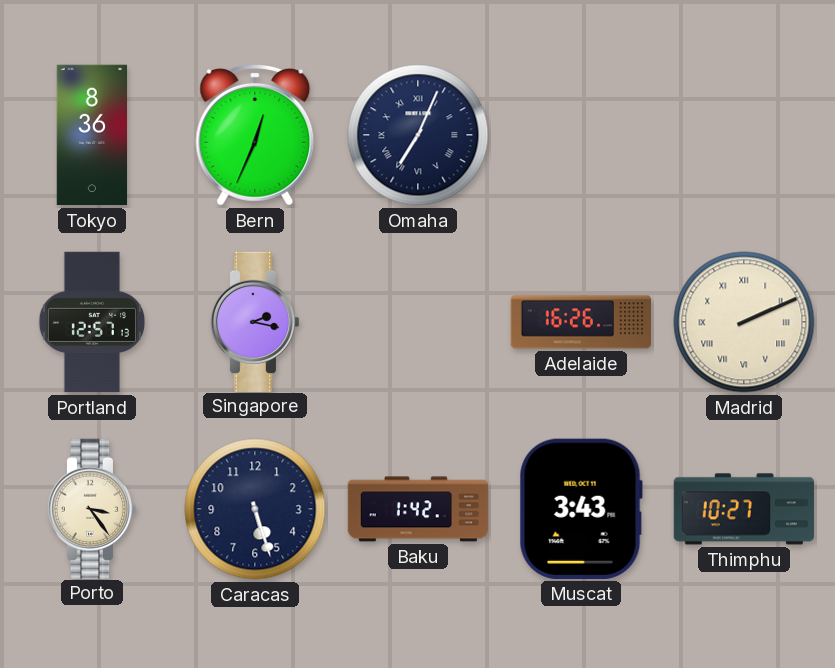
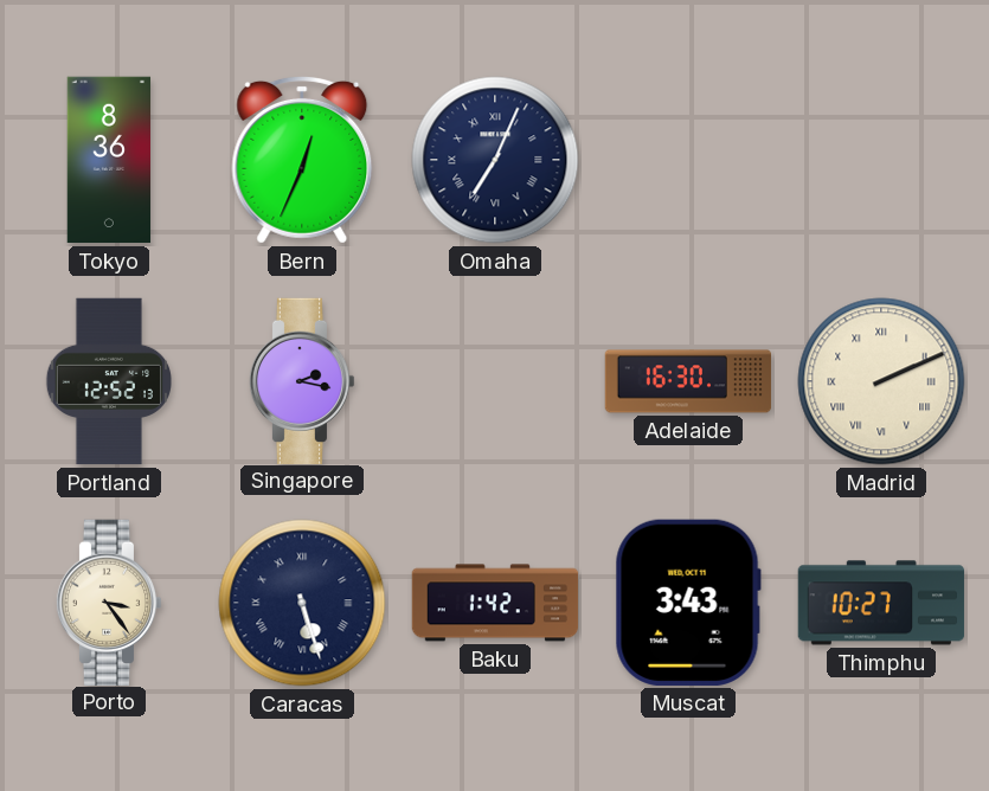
Portland: 12:57 -> 12:52
Adelaide: 16:26 -> 16:30
Caracas numerals: Arabic -> Roman
